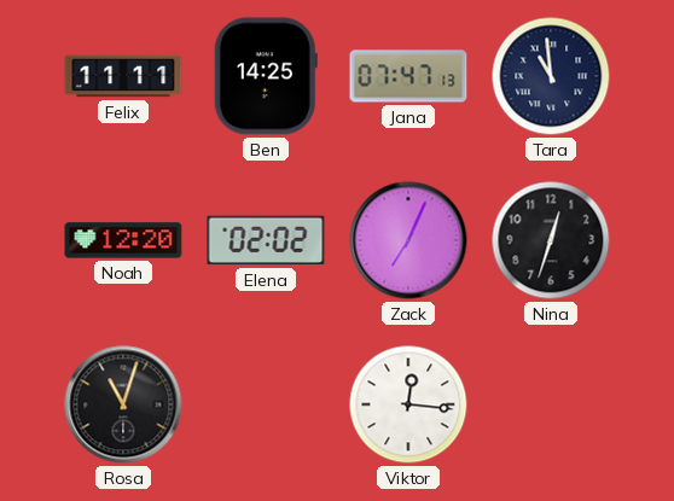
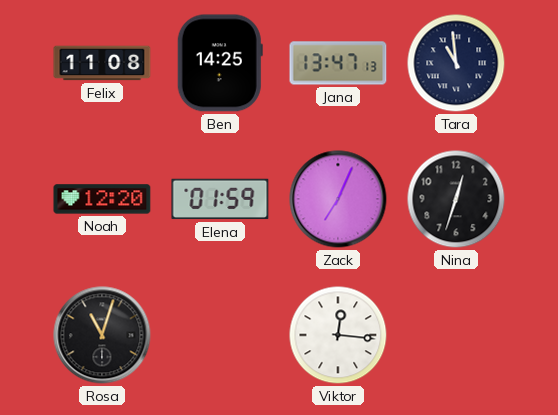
Felix: 11:11 -> 11:08
Jana: 07:47 -> 13:47
Elena: 02:02 -> 01:59
